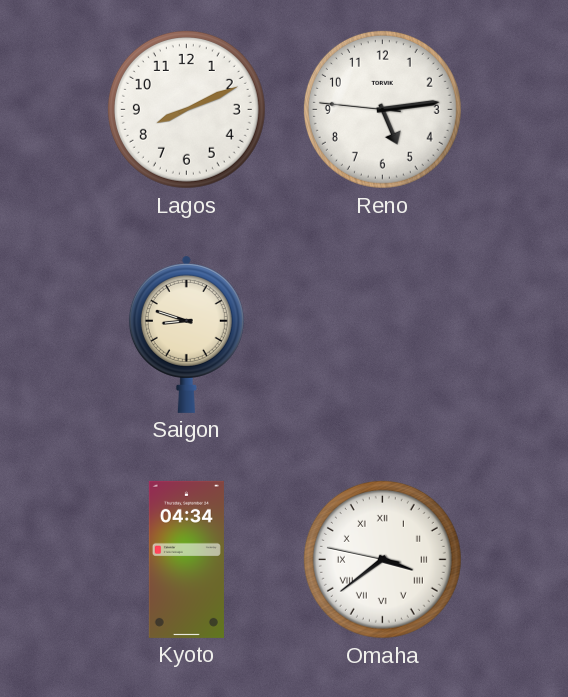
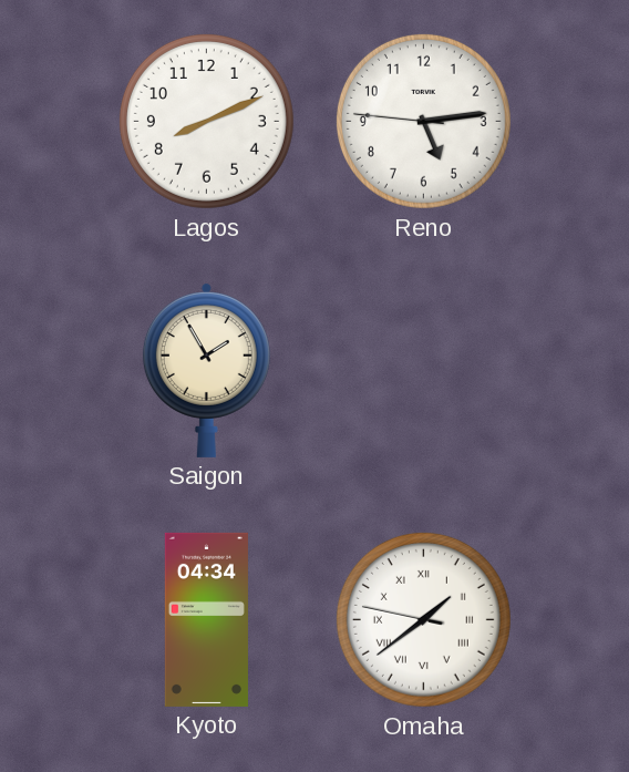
Saigon: 8:48 -> 1:55
Omaha: 3:38 -> 1:38
